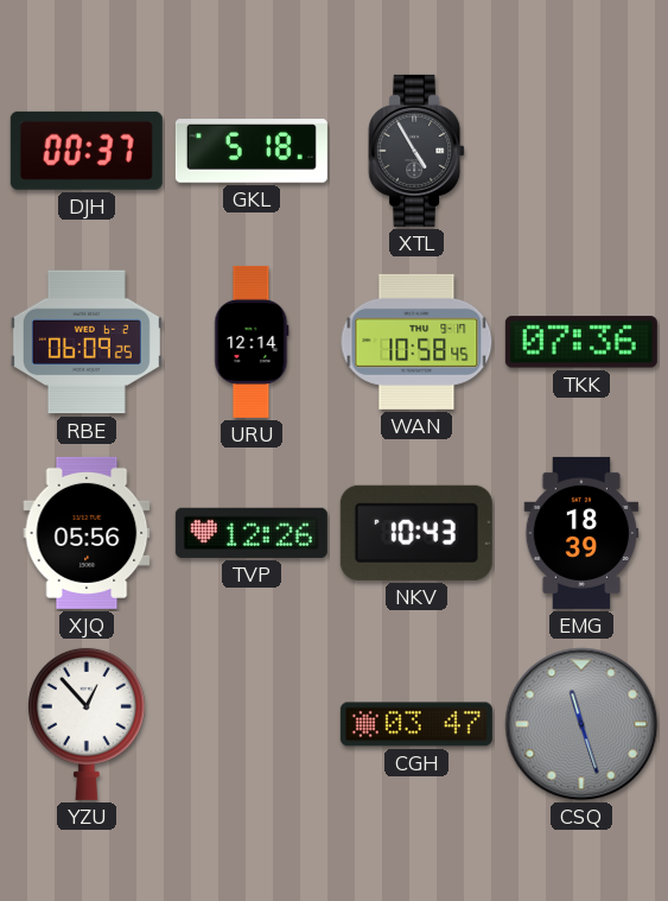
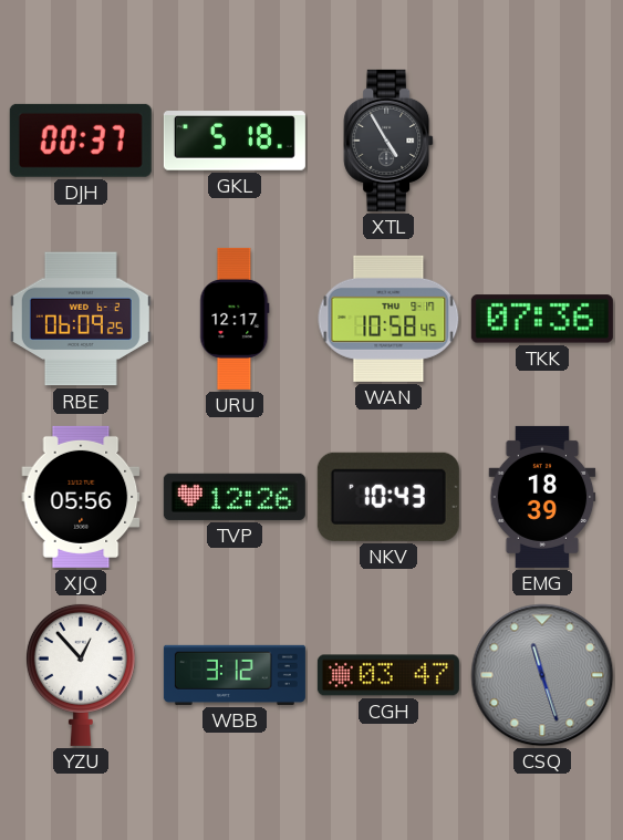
URU: 12:14 -> 12:17
WBB: none -> 3:12
